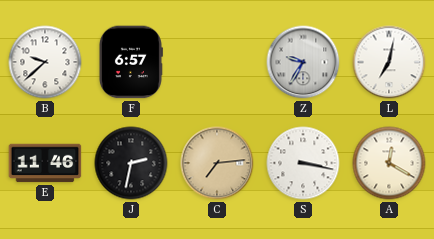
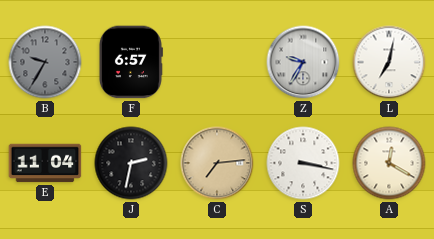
B: 9:38 -> 9:35
B dial: white -> grey
E: 11:46 -> 11:04
